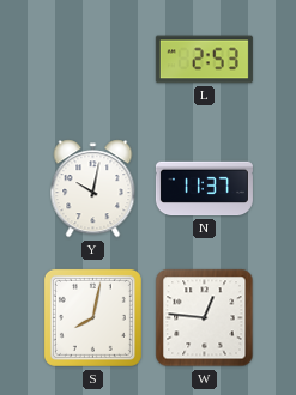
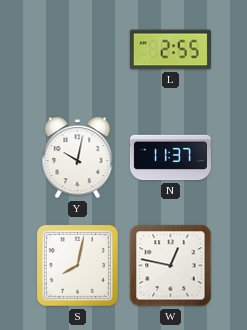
L: 2:53 -> 2:55
W: 12:46 -> 12:47
